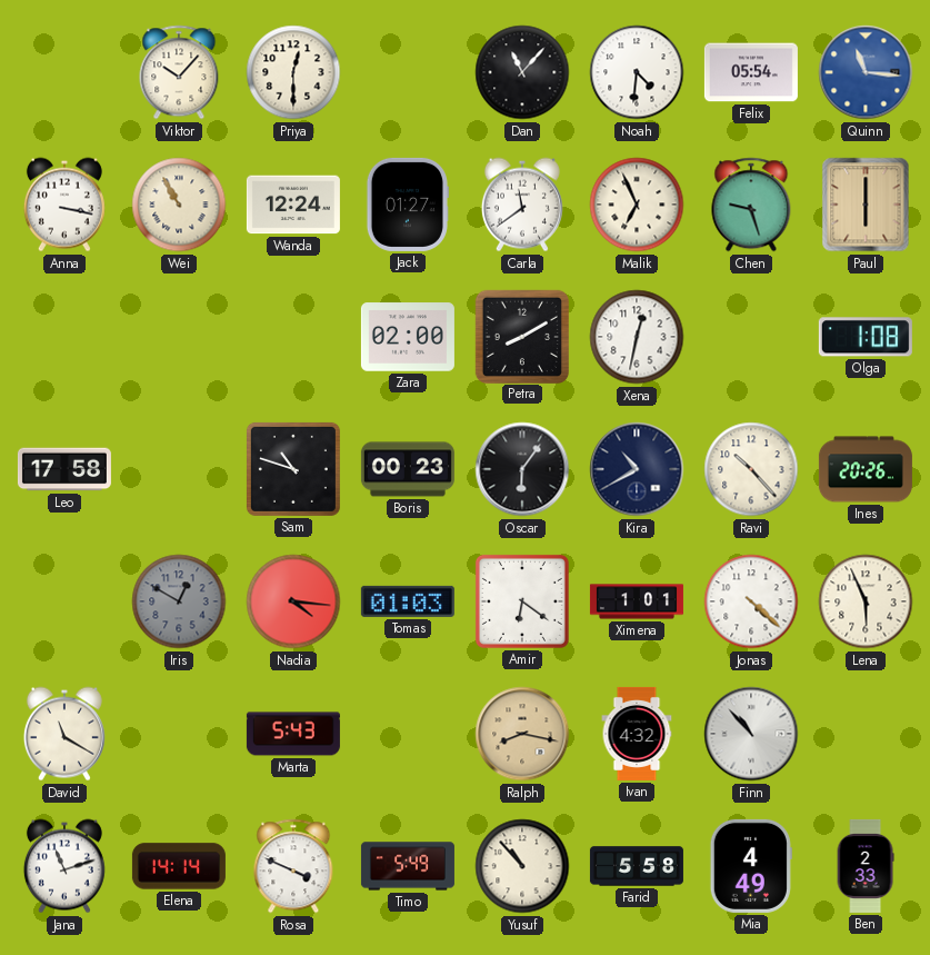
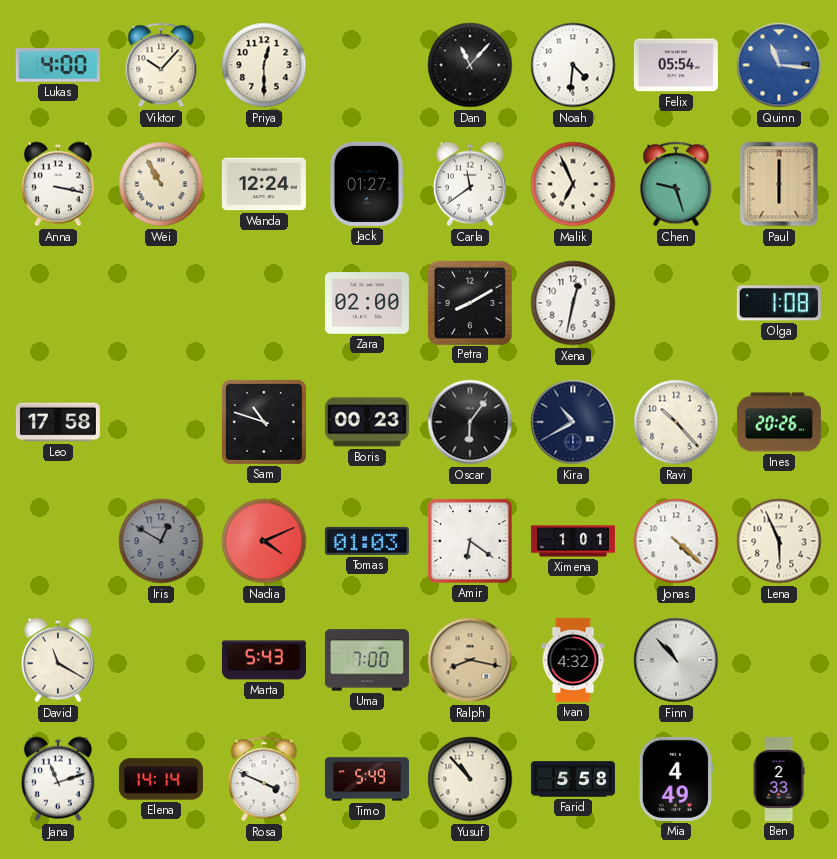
Lukas: none -> 4:00
Nadia: 4:16 -> 4:11
Uma: none -> 7:00
